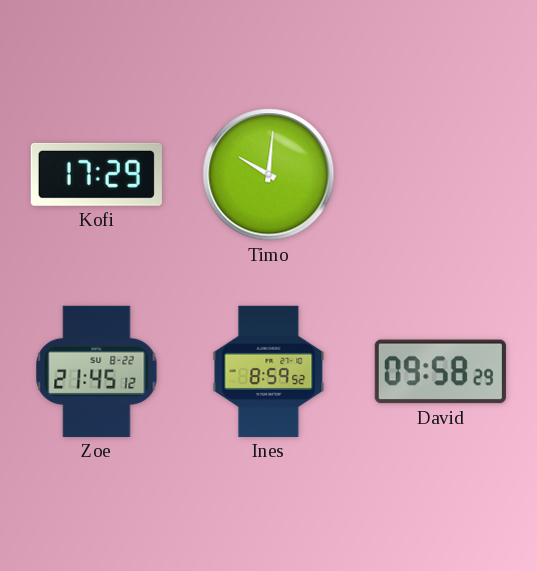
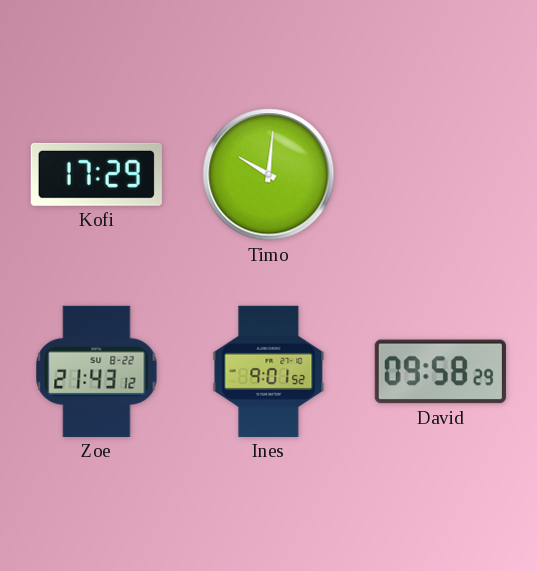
Zoe: 21:45 -> 21:43
Ines: 8:59 -> 9:01
